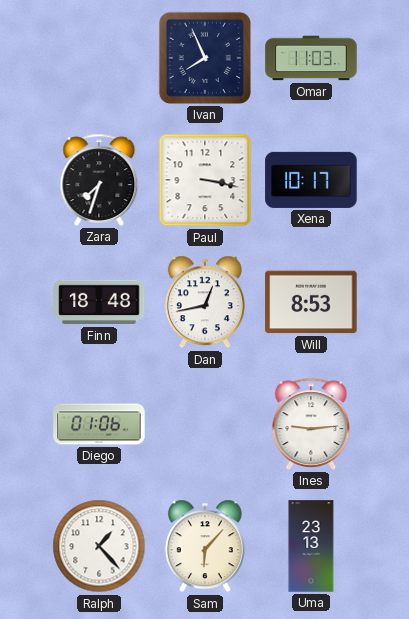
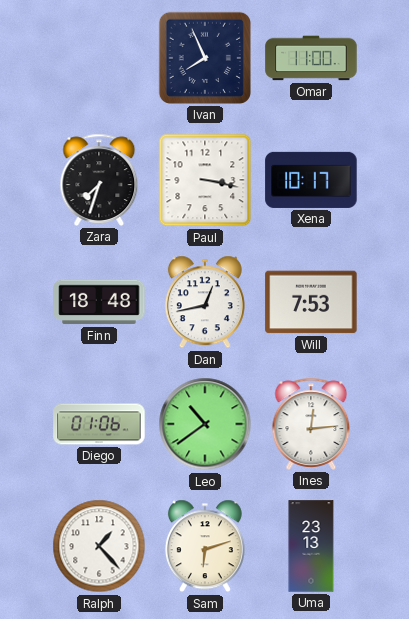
Omar: 11:03 -> 11:00
Will: 8:53 -> 7:53
Leo: none -> 10:39
Ines: 9:14 -> 12:14
Sam: 6:07 -> 6:12
